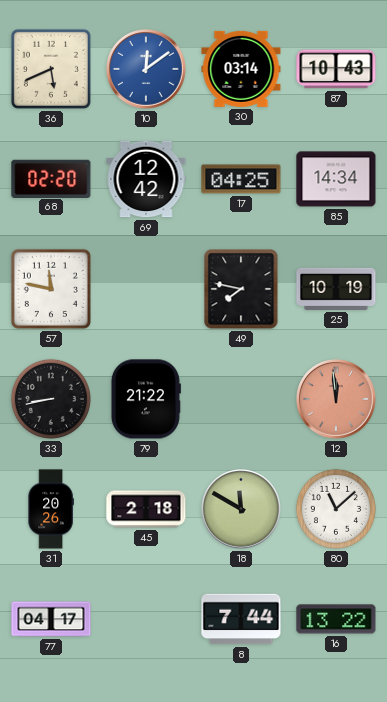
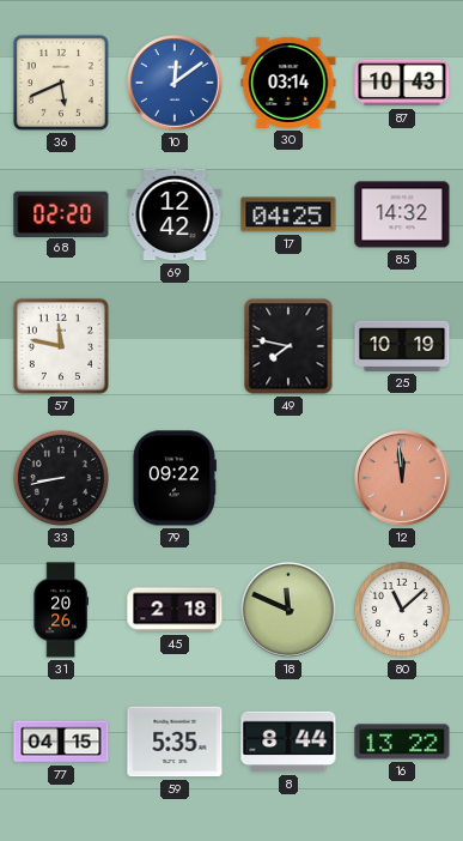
85: 14:34 -> 14:32
79: 21:22 -> 09:22
18: 11:50 -> 11:49
77: 04:17 -> 04:15
59: none -> 5:35
8: 7:44 -> 8:44
